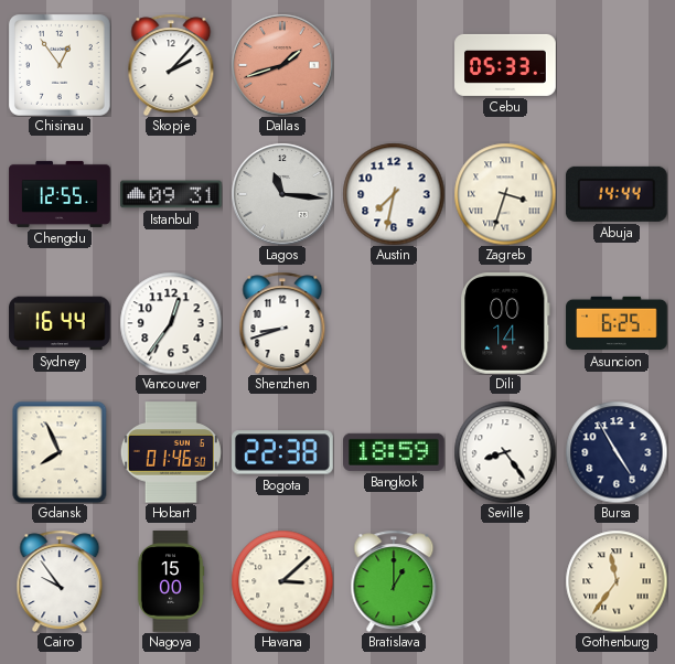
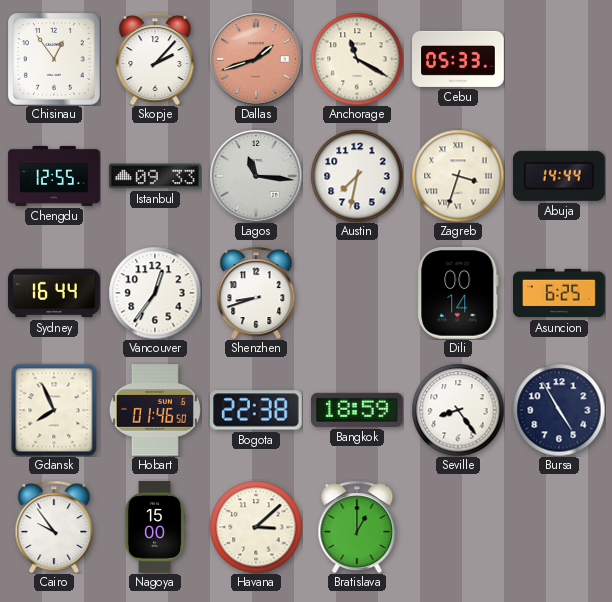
Anchorage: none -> 11:20
Istanbul: 09:31 -> 09:33
Gothenburg: 11:36 -> none
